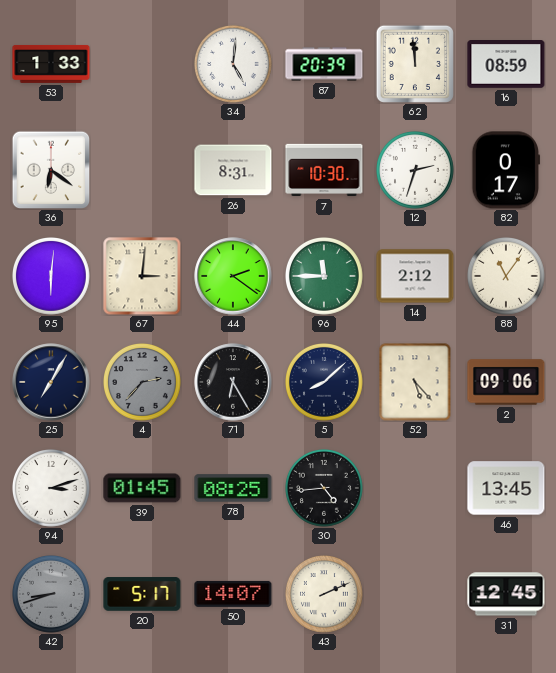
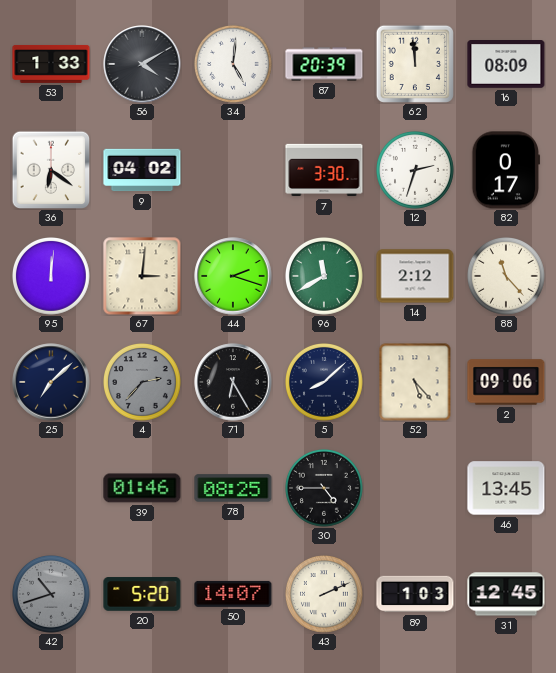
56: none -> 4:10
16: 08:59 -> 08:09
9: none -> 04:02
26: 8:31 -> none
7: 10:30 -> 3:30
95: 6:01 -> 12:01
44: 2:21 -> 2:18
96: 11:45 -> 11:40
88: 11:06 -> 11:23
25: 7:05 -> 7:08
94: 3:12 -> none
39: 01:45 -> 01:46
30: 4:44 -> 4:45
42: 8:42 -> 10:42
20: 5:17 -> 5:20
89: none -> 1:03
